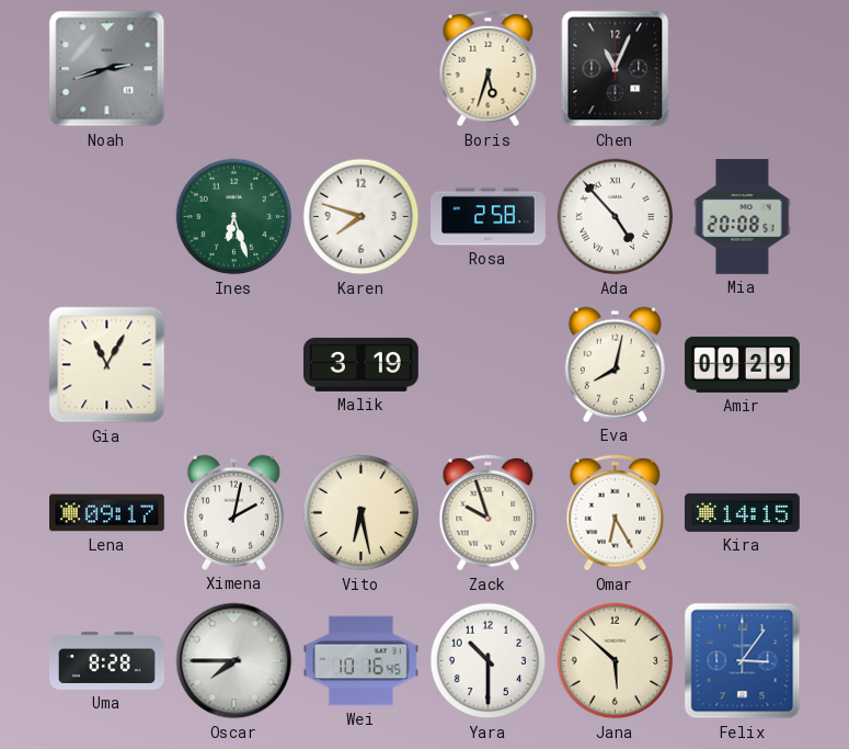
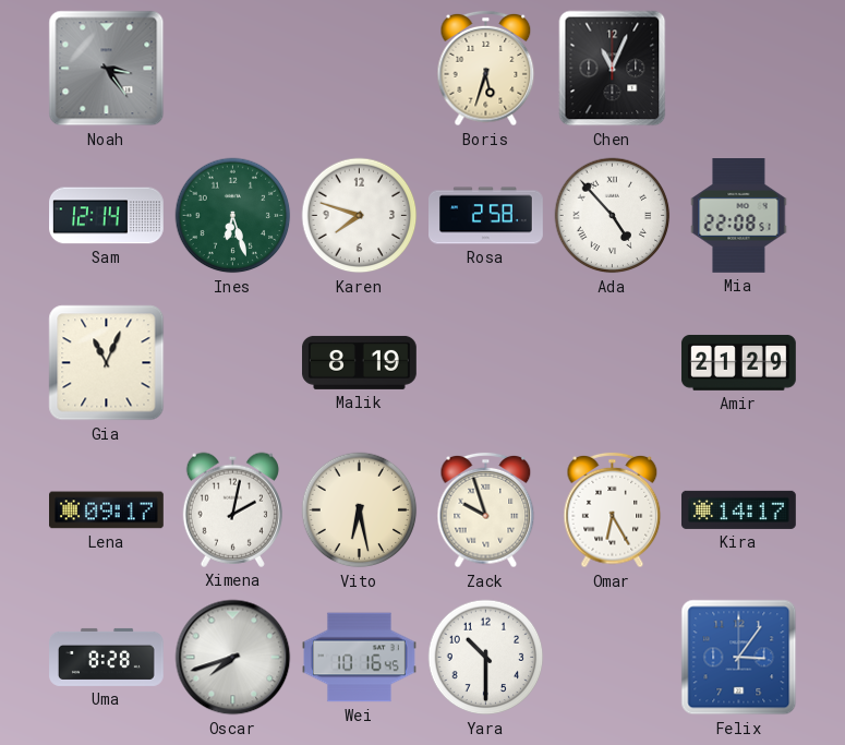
Noah: 2:42 -> 3:24
Sam: none -> 12:14
Mia: 20:08 -> 22:08
Gia: 11:05 -> 11:04
Malik: 3:19 -> 8:19
Eva: 8:02 -> none
Amir: 09:29 -> 21:29
Kira: 14:15 -> 14:17
Oscar: 7:45 -> 7:42
Jana: 5:52 -> none
